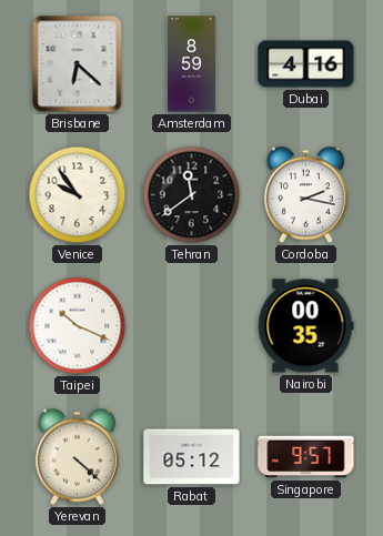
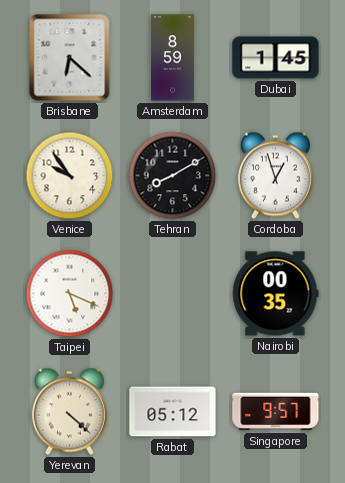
Dubai: 4:16 -> 1:45
Tehran: 11:39 -> 8:10
Cordoba: 2:17 -> 12:57
Taipei: 10:19 -> 5:19
